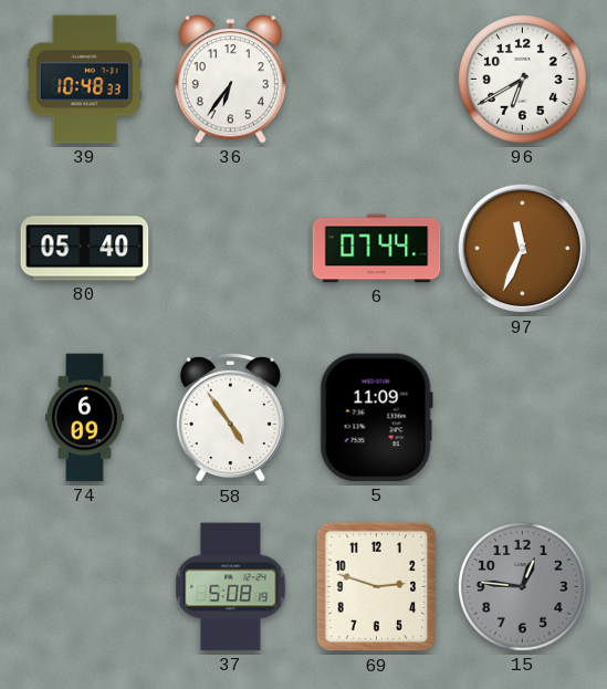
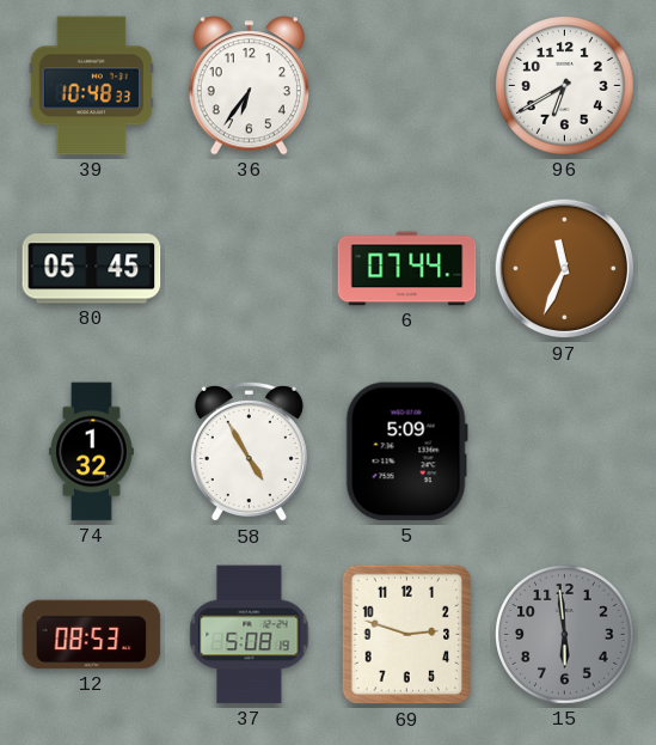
80: 05:40 -> 05:45
74: 6:09 -> 1:32
58: 4:54 -> 4:55
5: 11:09 -> 5:09
12: none -> 08:53
15: 12:46 -> 5:59
